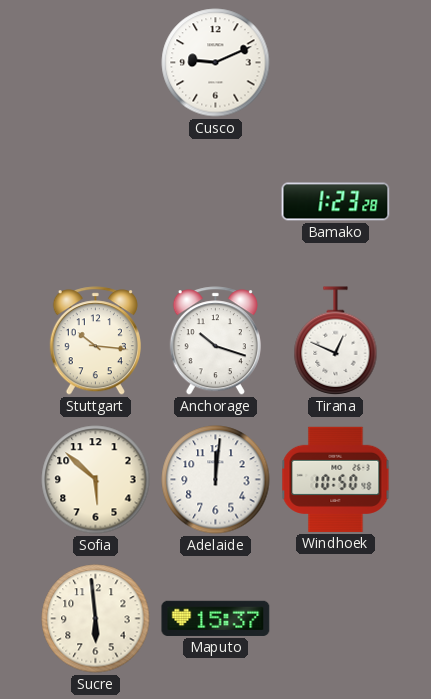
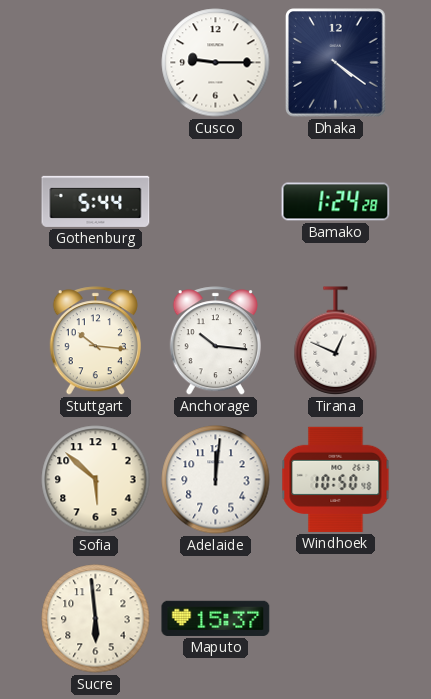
Cusco: 9:11 -> 9:15
Dhaka: none -> 4:21
Gothenburg: none -> 5:44
Bamako: 1:23 -> 1:24
Anchorage: 10:18 -> 10:16
